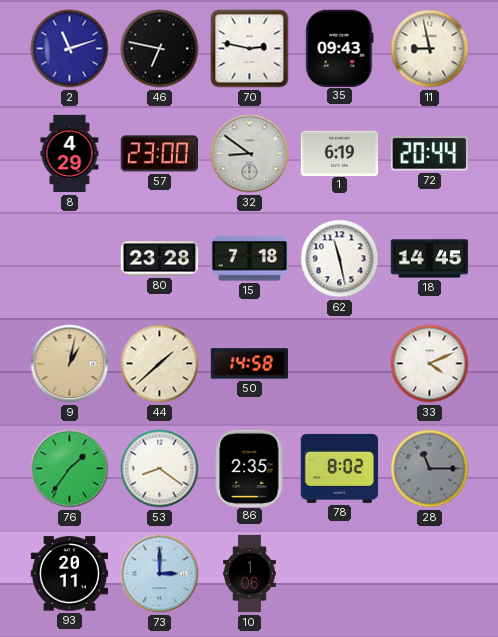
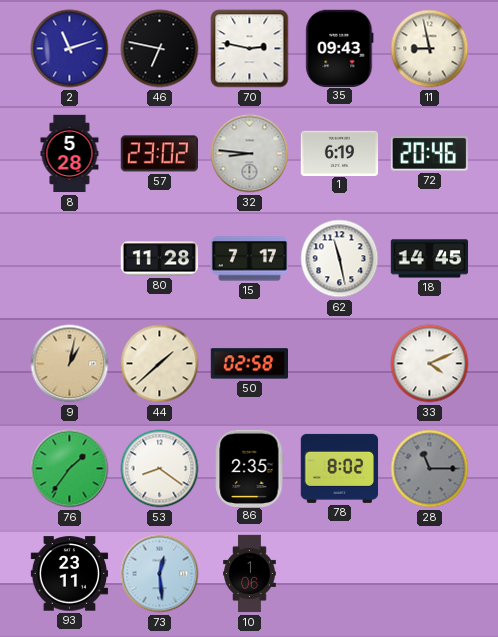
8: 4:29 -> 5:28
57: 23:00 -> 23:02
32: 8:51 -> 8:46
72: 20:44 -> 20:46
80: 23:28 -> 11:28
15: 7:18 -> 7:17
50: 14:58 -> 02:58
93: 20:11 -> 23:11
73: 3:00 -> 12:29
